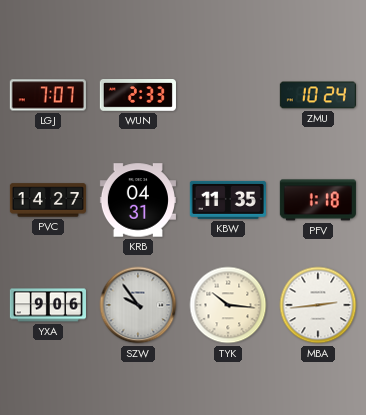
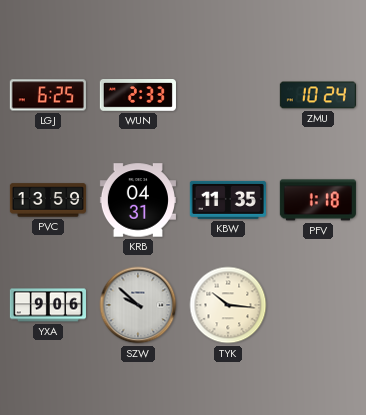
LGJ: 7:07 -> 6:25
PVC: 14:27 -> 13:59
SZW: 9:54 -> 9:52
MBA: 2:44 -> none
